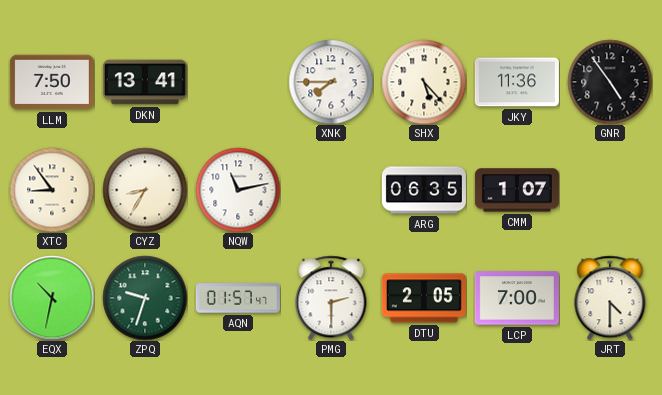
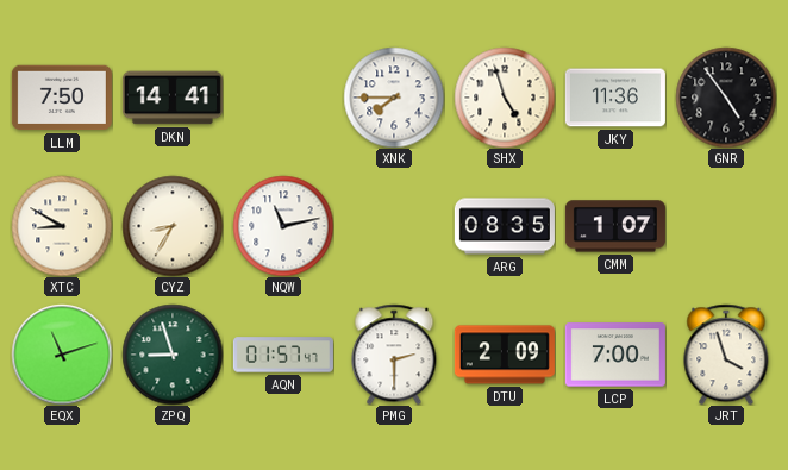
DKN: 13:41 -> 14:41
SHX: 5:23 -> 4:57
XTC: 8:54 -> 8:50
ARG: 06:35 -> 08:35
EQX: 10:32 -> 11:12
ZPQ: 9:33 -> 8:57
DTU: 2:05 -> 2:09
JRT: 4:30 -> 3:57
